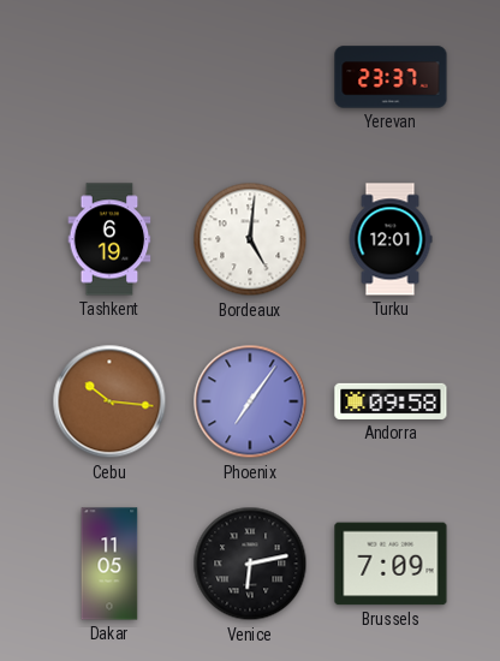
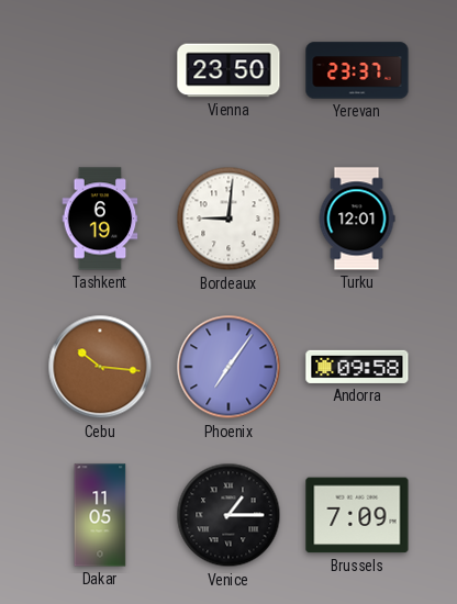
Vienna: none -> 23:50
Bordeaux: 5:01 -> 9:01
Venice: 6:13 -> 1:15
